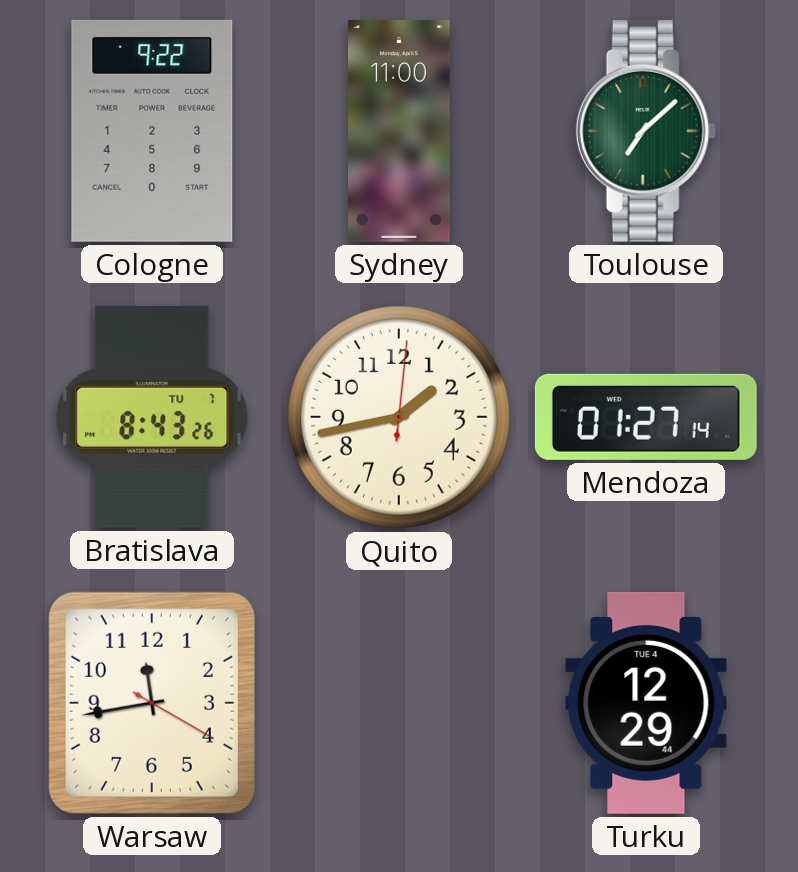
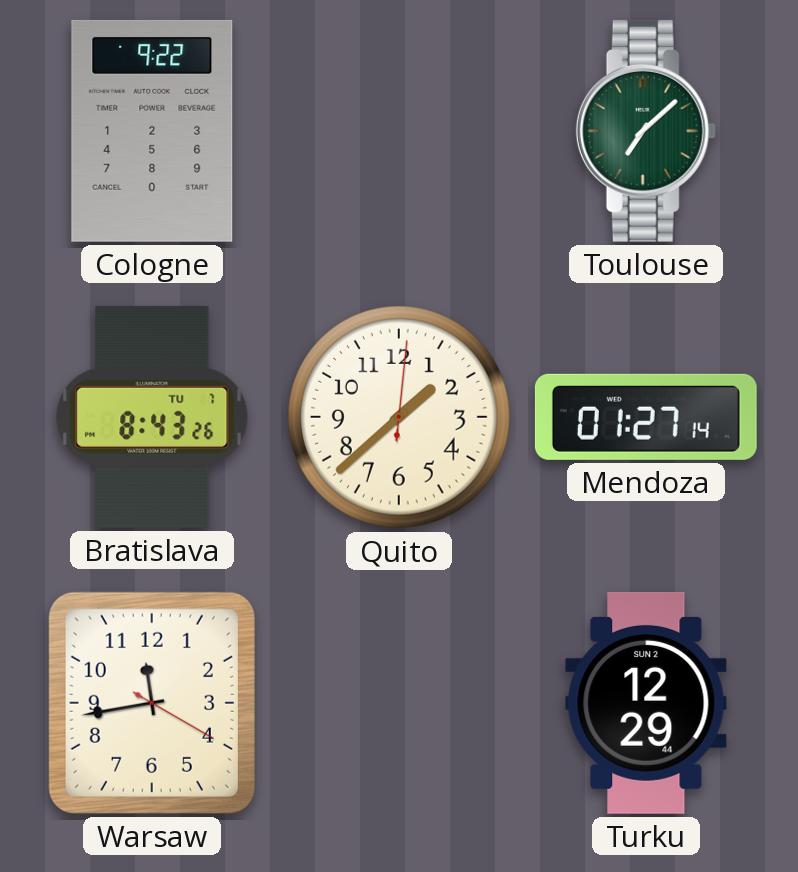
Sydney: 11:00 -> none
Quito: 1:43 -> 1:38
Turku date: TUE 4 -> SUN 2
